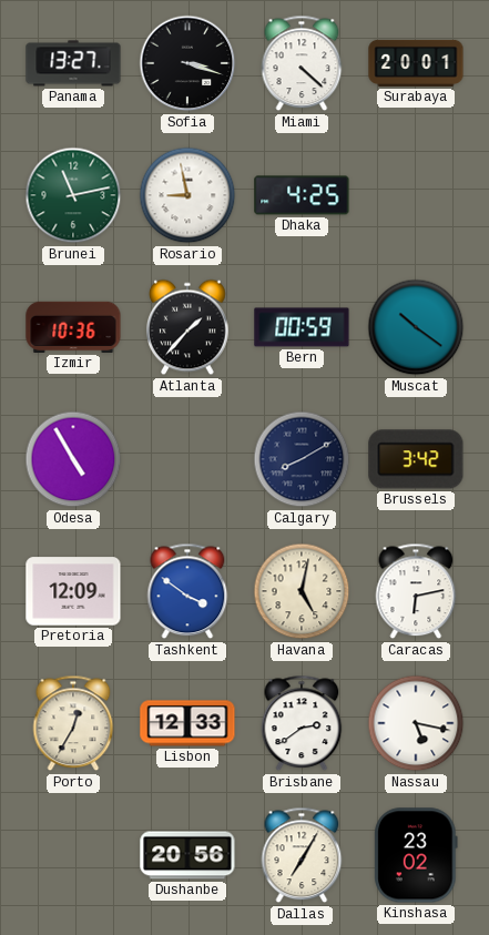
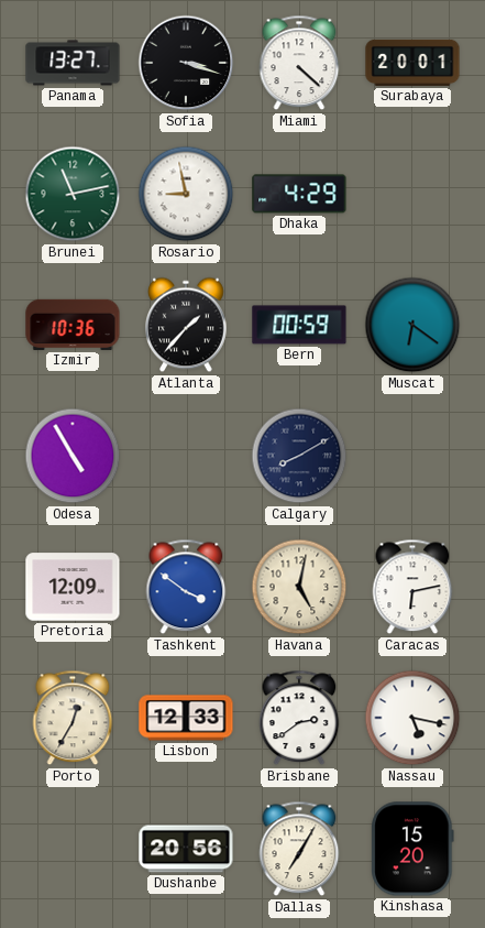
Dhaka: 4:25 -> 4:29
Muscat: 10:21 -> 6:21
Brussels: 3:42 -> none
Kinshasa: 23:02 -> 15:20
